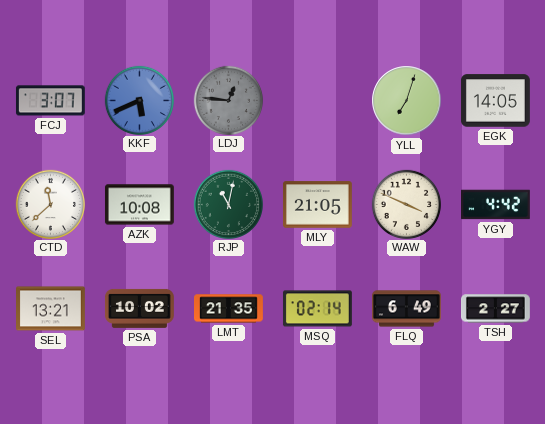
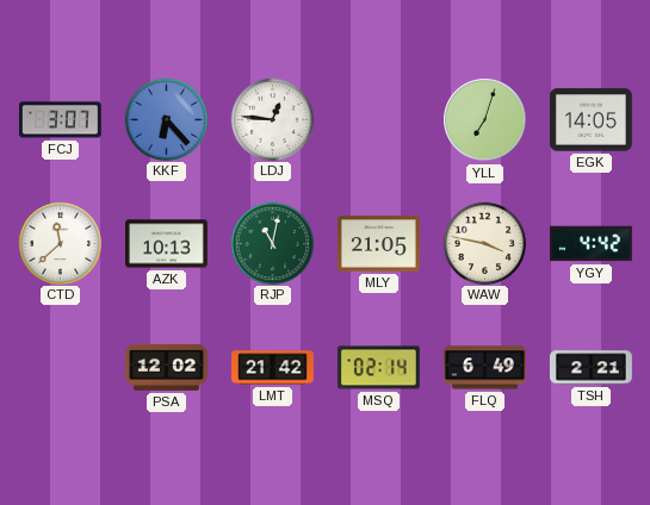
KKF: 5:41 -> 6:23
LDJ dial: grey -> white
AZK: 10:08 -> 10:13
WAW: 3:49 -> 3:47
SEL: 13:21 -> none
PSA: 10:02 -> 12:02
LMT: 21:35 -> 21:42
TSH: 2:27 -> 2:21
